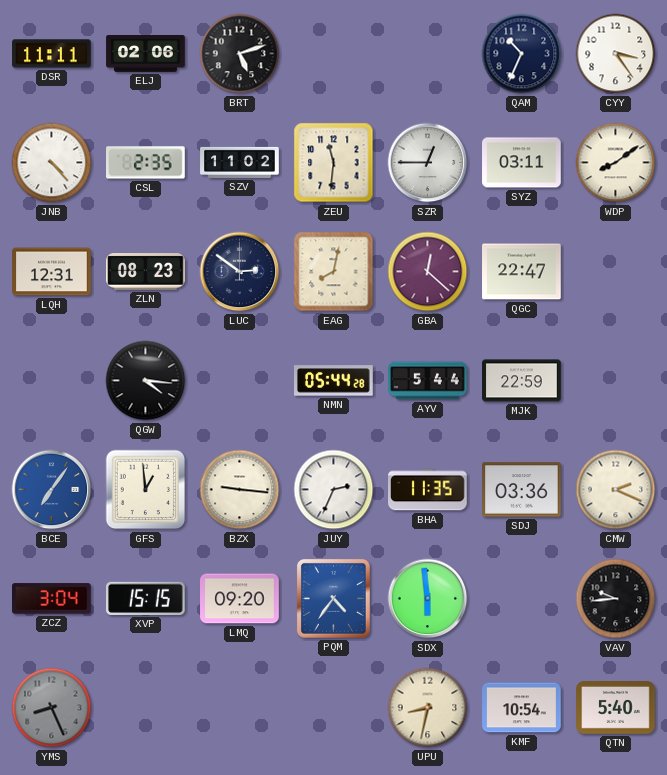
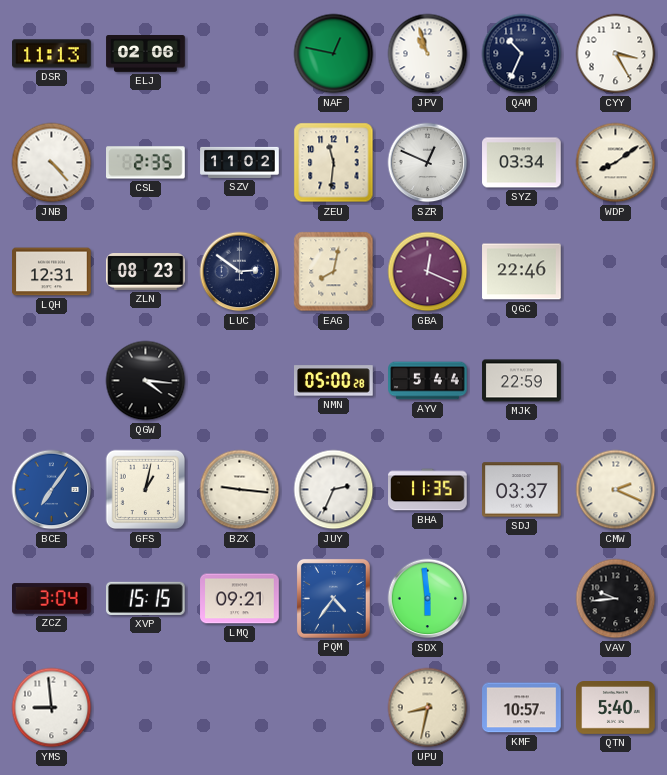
DSR: 11:11 -> 11:13
BRT: 5:12 -> none
NAF: none -> 12:47
JPV: none -> 10:57
CYY: 3:24 -> 3:25
SZR: 12:45 -> 12:49
SYZ: 03:11 -> 03:34
GBA: 12:22 -> 12:19
QGC: 22:47 -> 22:46
NMN: 05:44 -> 05:00
GFS: 12:59 -> 1:02
SDJ: 03:36 -> 03:37
LMQ: 09:20 -> 09:21
YMS: 8:26 -> 8:59
YMS dial: grey -> white
KMF: 10:54 -> 10:57
